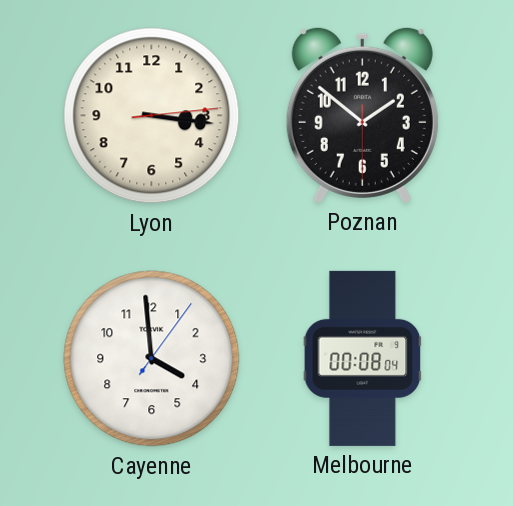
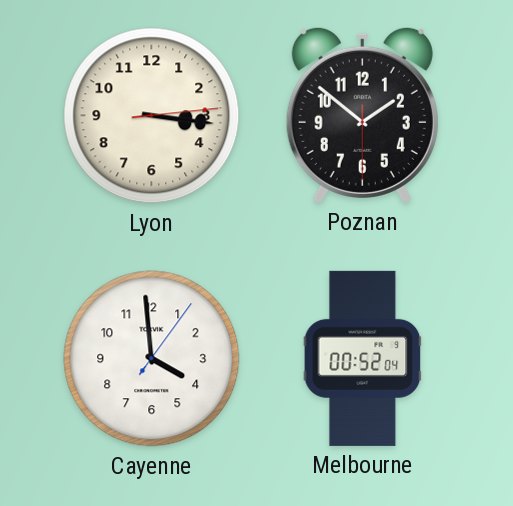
Melbourne: 00:08 -> 00:52
